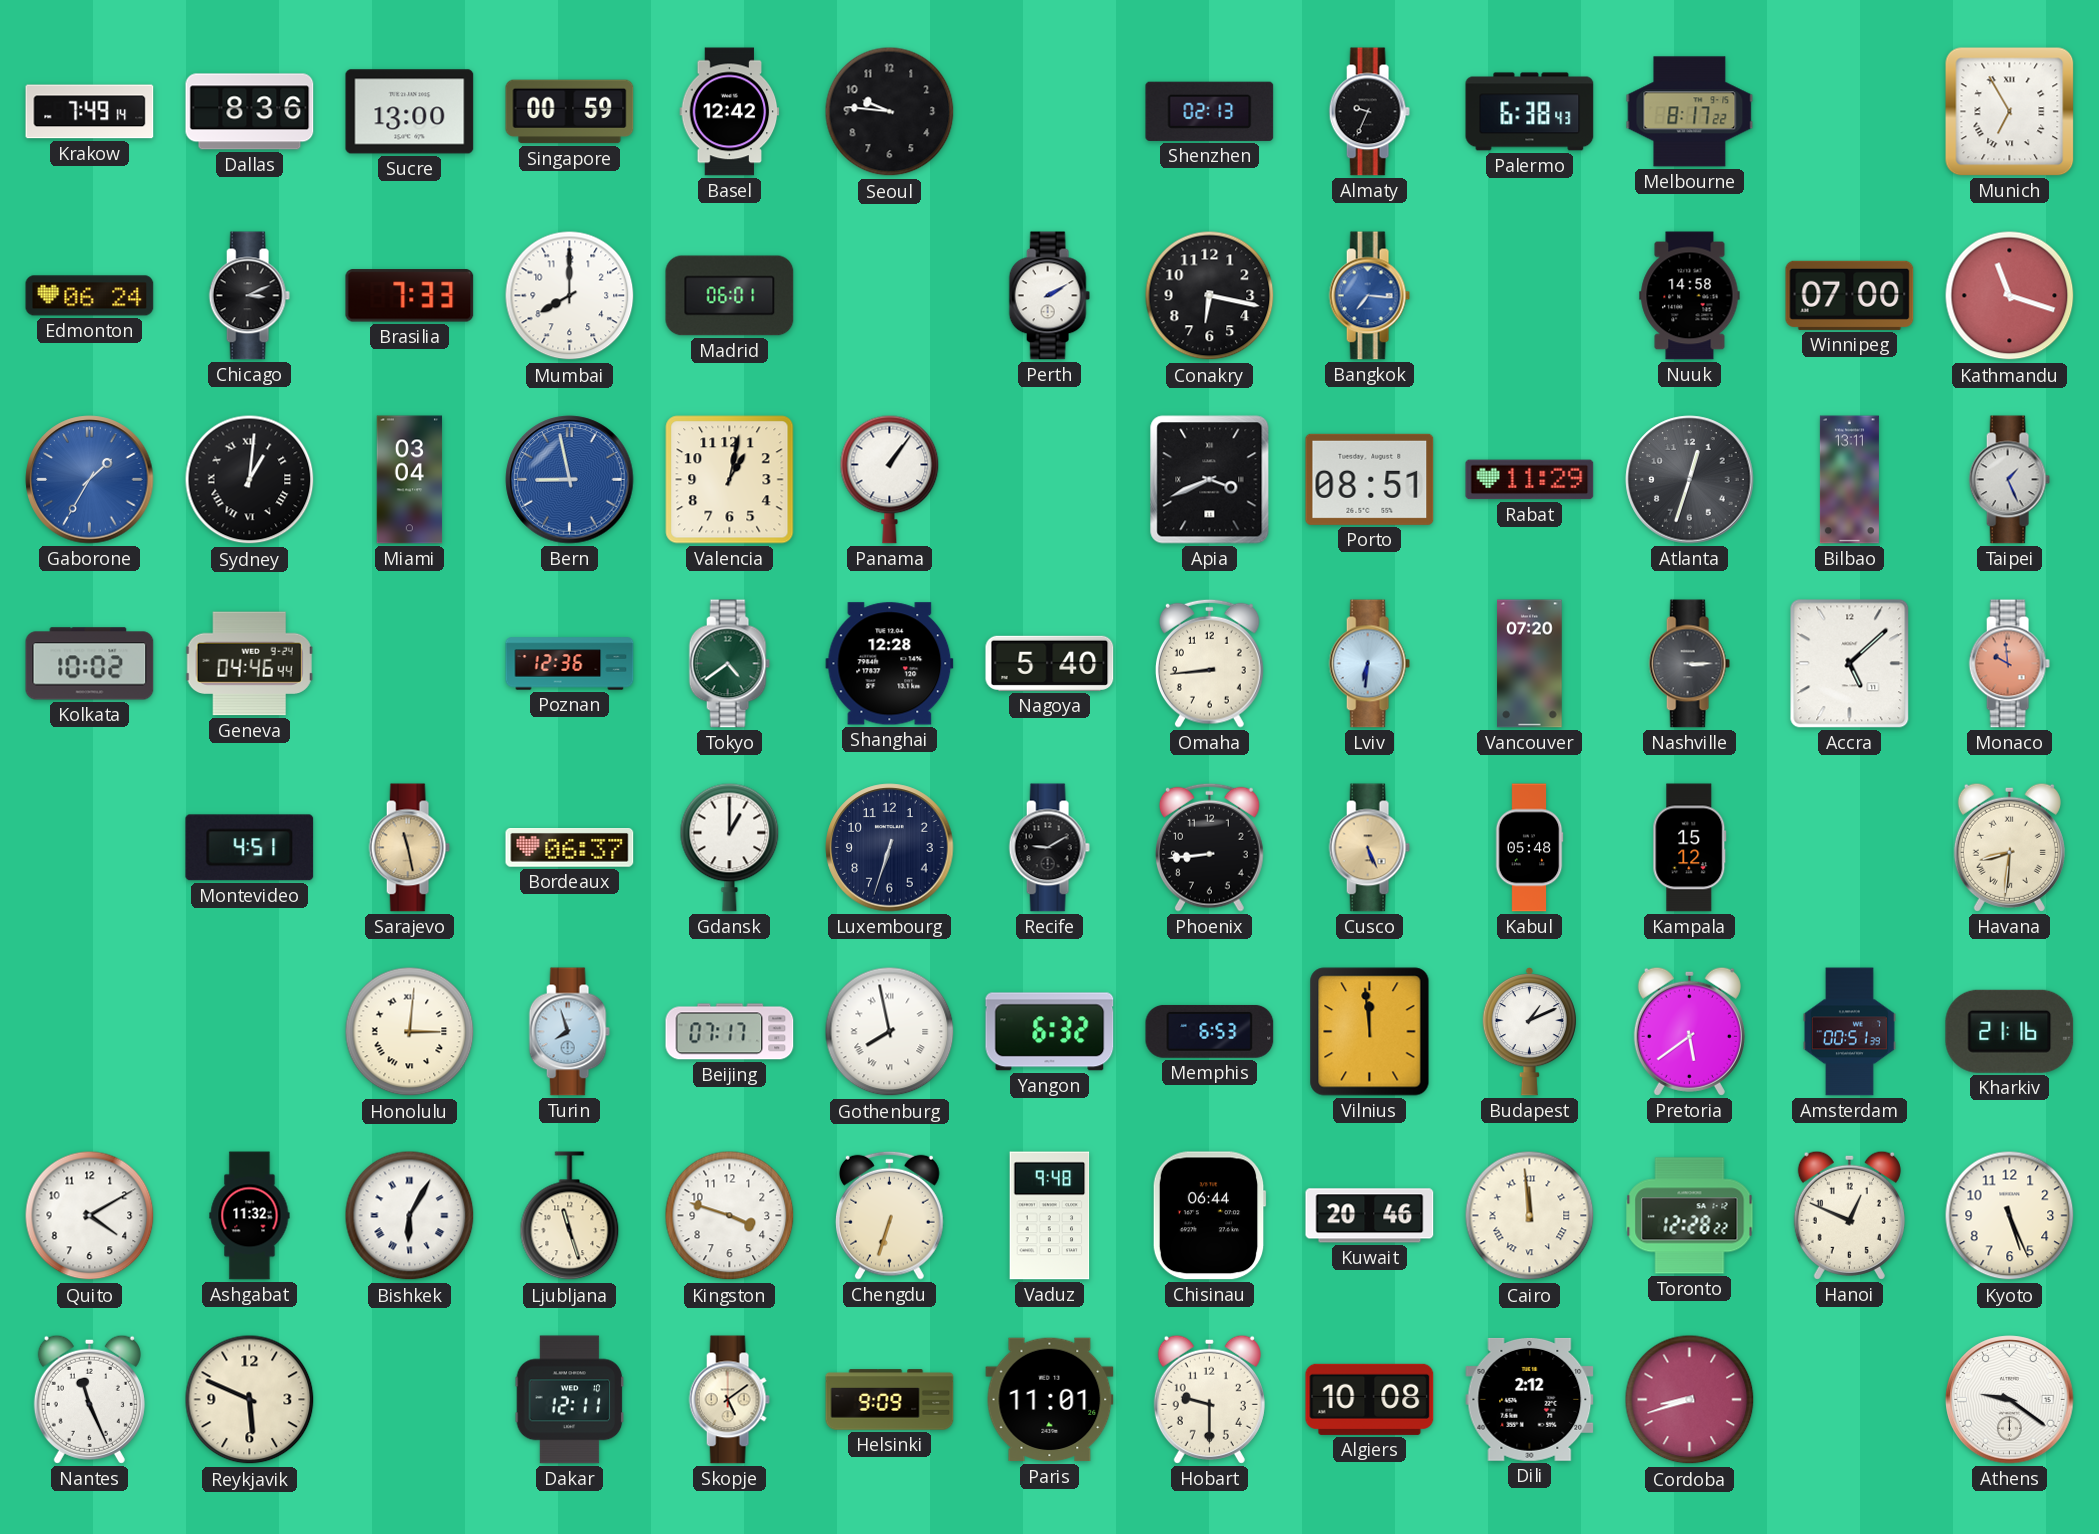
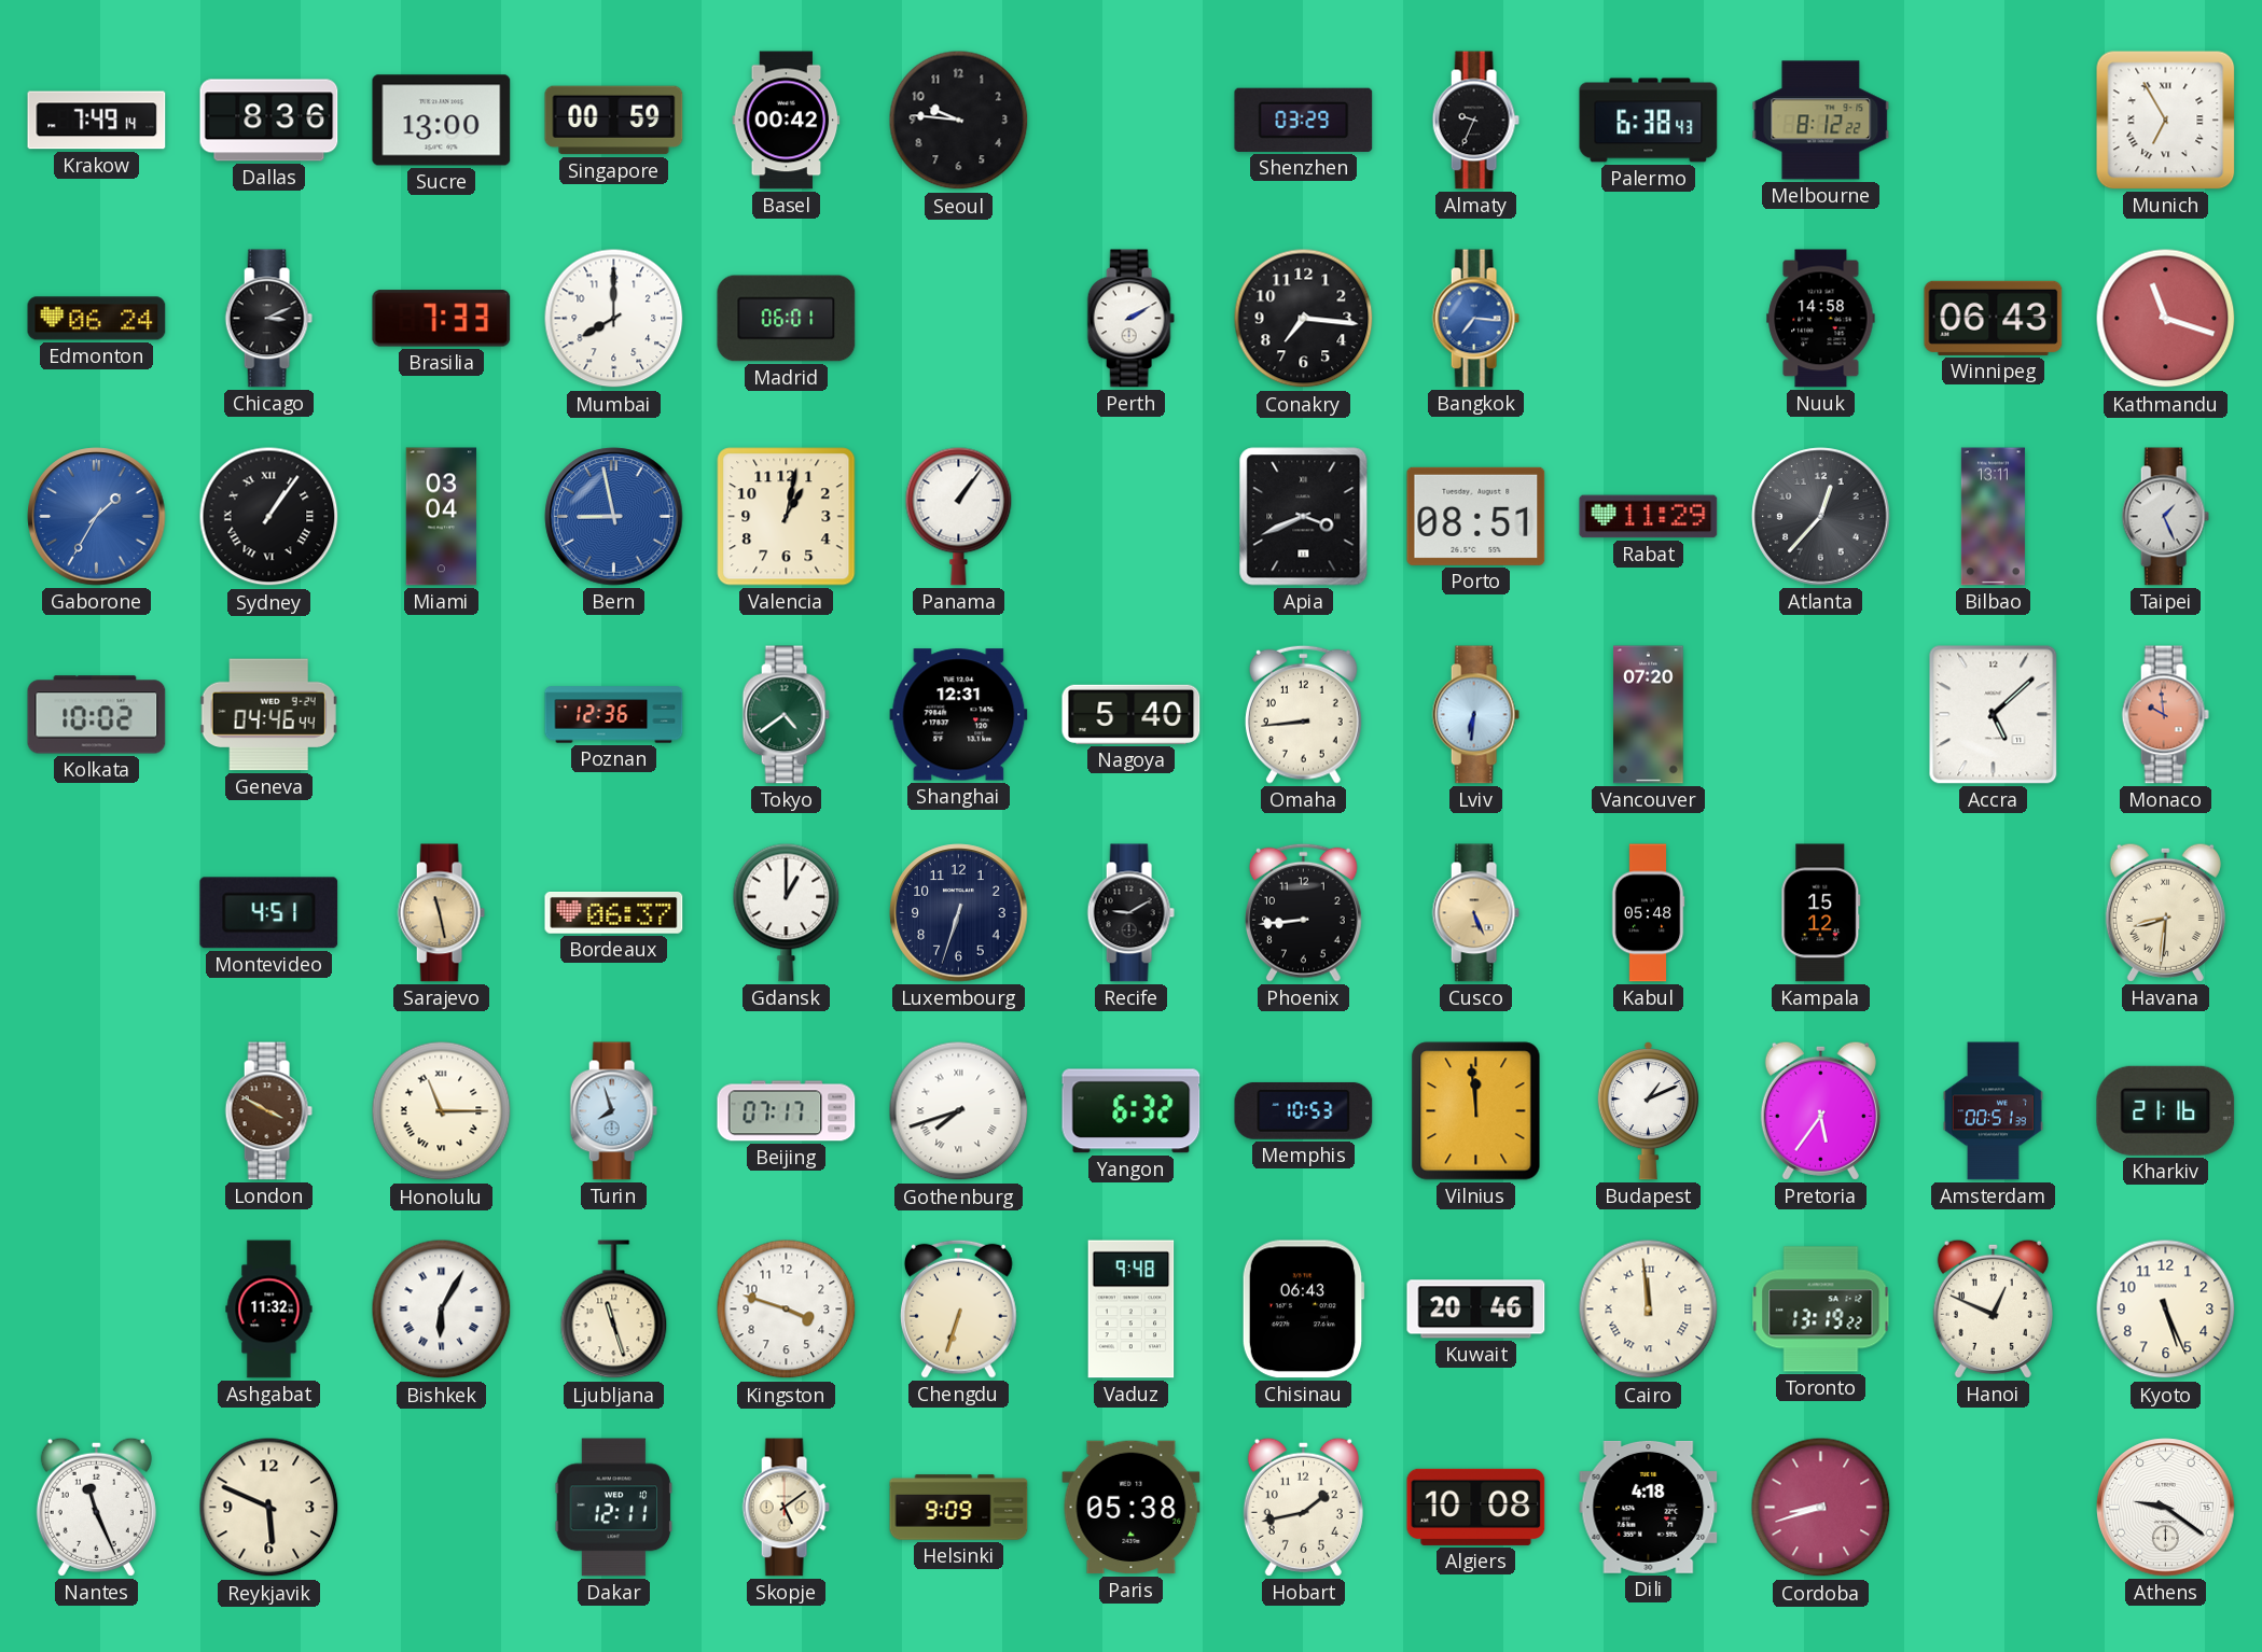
Basel: 12:42 -> 00:42
Shenzhen: 02:13 -> 03:29
Melbourne: 8:17 -> 8:12
Conakry: 6:17 -> 7:16
Winnipeg: 07:00 -> 06:43
Sydney: 1:01 -> 1:06
Atlanta: 12:33 -> 12:37
Shanghai: 12:28 -> 12:31
Nashville: 3:15 -> none
London: none -> 3:50
Honolulu: 3:01 -> 11:15
Gothenburg: 7:58 -> 7:42
Memphis: 6:53 -> 10:53
Pretoria: 5:39 -> 5:36
Quito: 4:10 -> none
Chisinau: 06:44 -> 06:43
Toronto: 12:28 -> 13:19
Paris: 11:01 -> 05:38
Hobart: 9:30 -> 1:43
Dili: 2:12 -> 4:18
